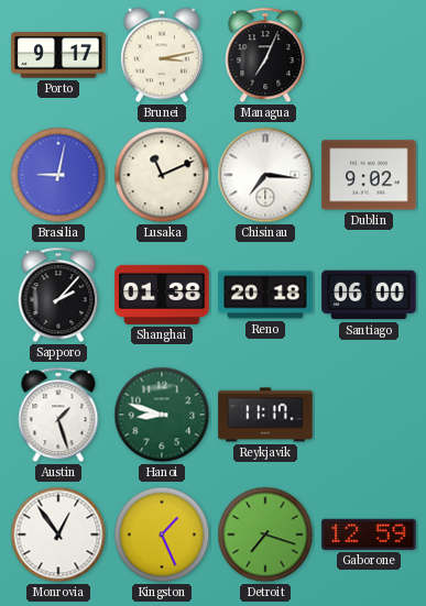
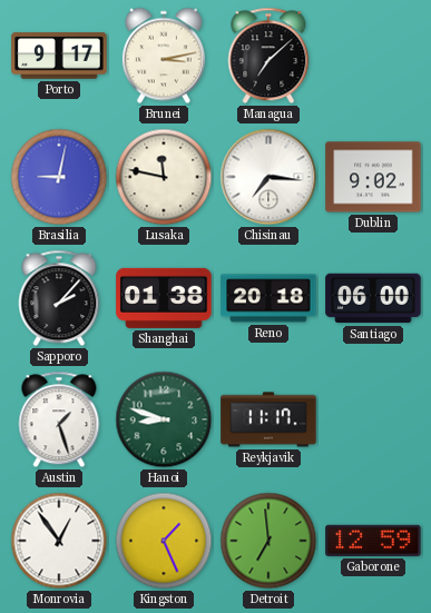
Managua: 7:04 -> 7:08
Lusaka: 11:11 -> 11:47
Detroit: 7:18 -> 6:59
